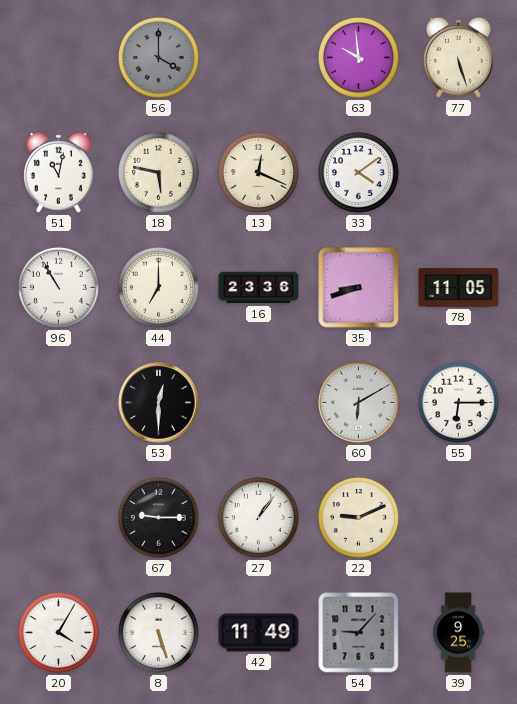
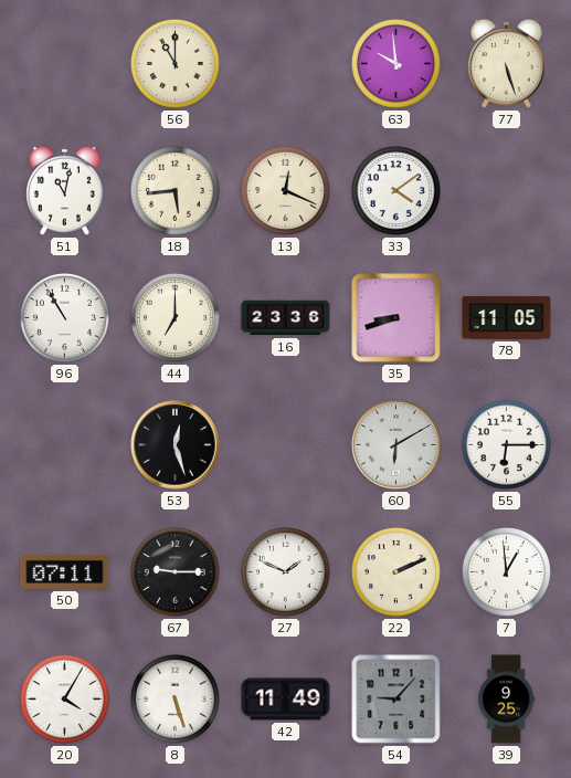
56: 4:00 -> 11:00
56 dial: grey -> cream
18: 5:47 -> 5:44
53: 12:30 -> 12:27
50: none -> 07:11
27: 1:06 -> 1:49
22: 9:11 -> 2:11
7: none -> 12:59
